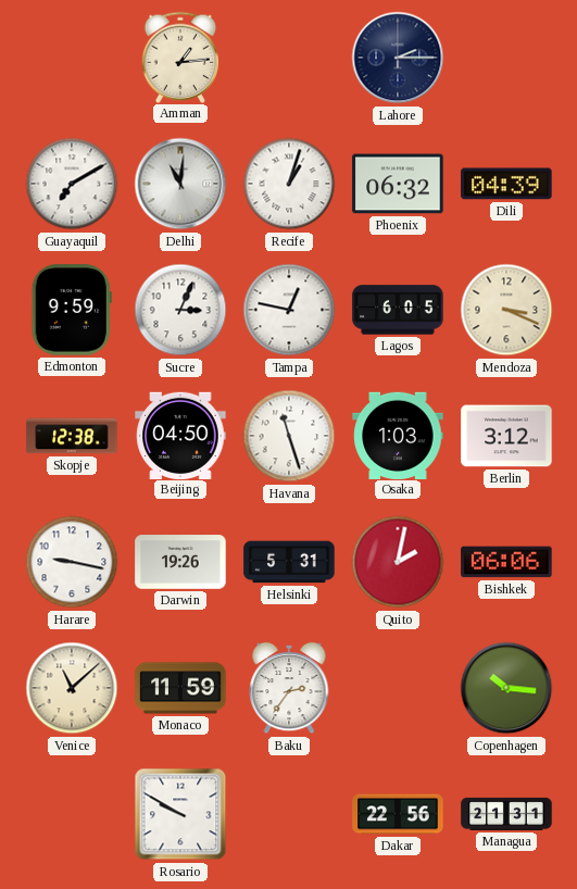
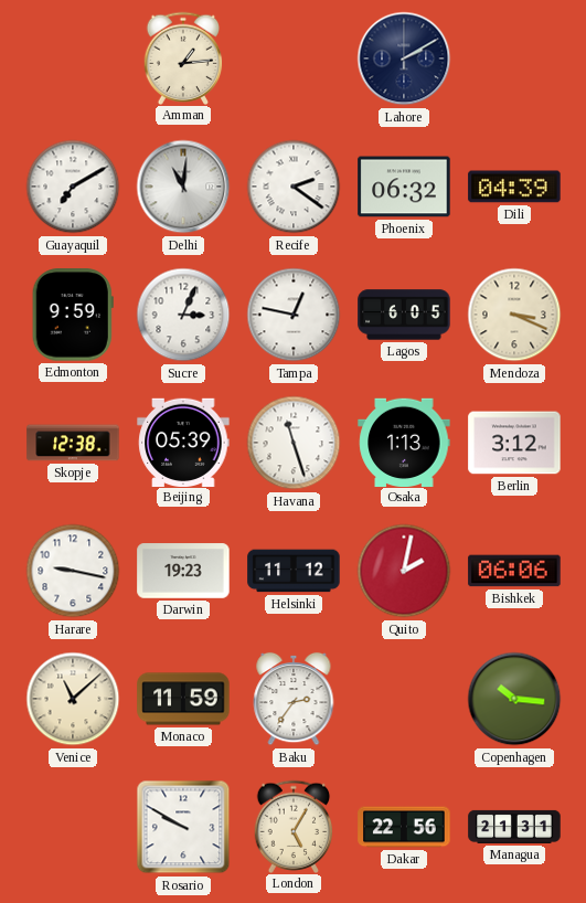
Lahore: 2:15 -> 2:10
Recife: 1:03 -> 2:21
Beijing: 04:50 -> 05:39
Osaka: 1:03 -> 1:13
Darwin: 19:26 -> 19:23
Helsinki: 5:31 -> 11:12
London: none -> 5:05
